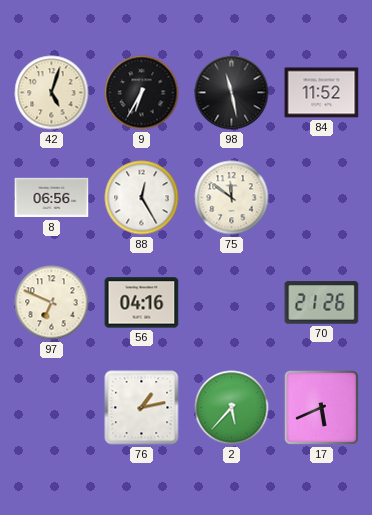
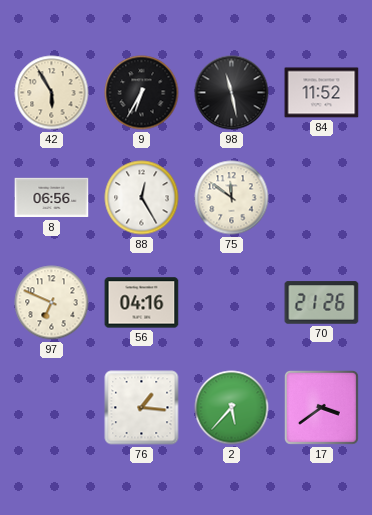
42: 5:03 -> 5:55
76: 1:13 -> 1:16
17: 5:41 -> 3:39
